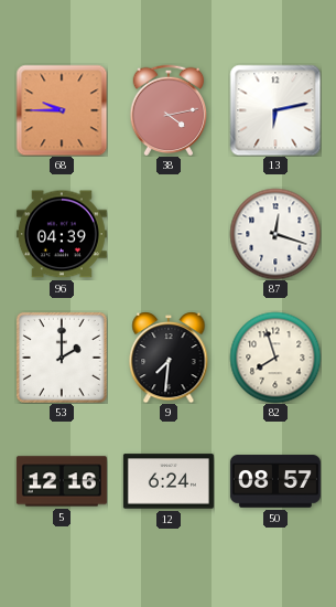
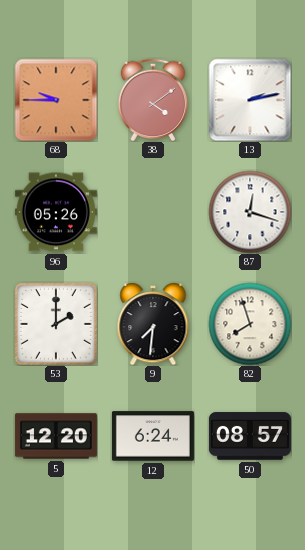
38: 4:13 -> 4:09
13: 6:13 -> 2:13
96: 04:39 -> 05:26
5: 12:16 -> 12:20
